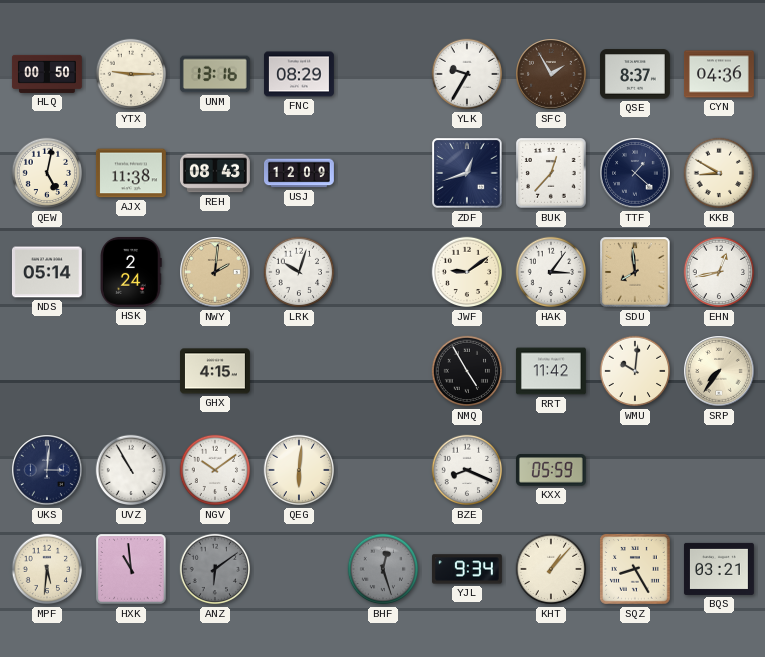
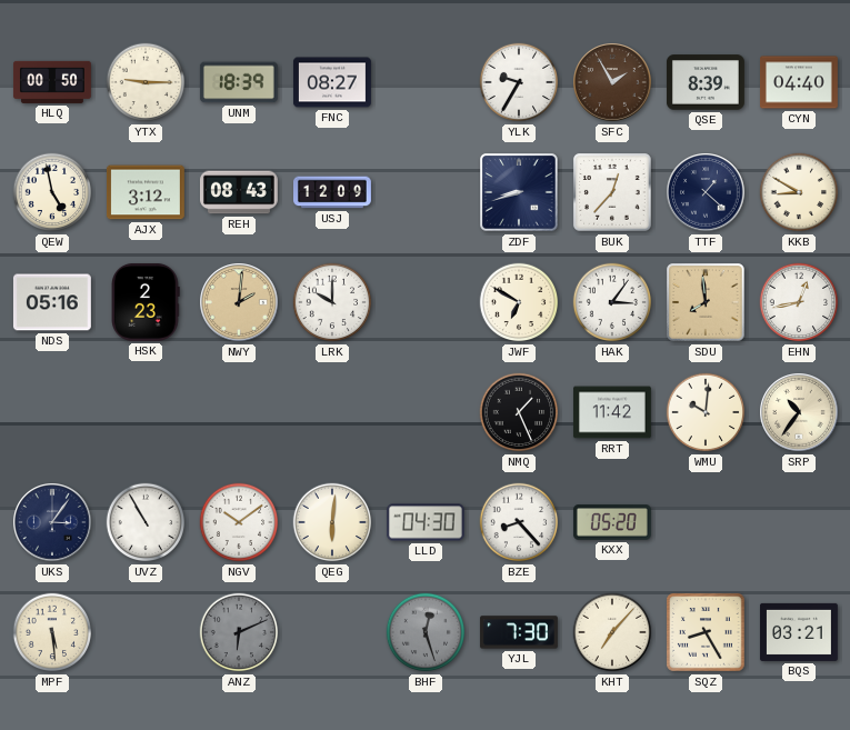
UNM: 13:16 -> 18:39
FNC: 08:29 -> 08:27
QSE: 8:37 -> 8:39
CYN: 04:36 -> 04:40
QEW: 5:02 -> 4:58
AJX: 11:38 -> 3:12
ZDF: 12:42 -> 8:42
NDS: 05:14 -> 05:16
HSK: 2:24 -> 2:23
LRK: 10:03 -> 10:00
JWF: 9:09 -> 6:50
GHX: 4:15 -> none
NMQ: 4:55 -> 1:26
SRP: 7:36 -> 10:36
UKS: 3:01 -> 3:06
LLD: none -> 04:30
BZE: 8:19 -> 8:23
KXX: 05:59 -> 05:20
MPF: 5:31 -> 5:29
HXK: 10:59 -> none
ANZ: 6:09 -> 6:11
YJL: 9:34 -> 7:30
KHT: 1:07 -> 7:07
